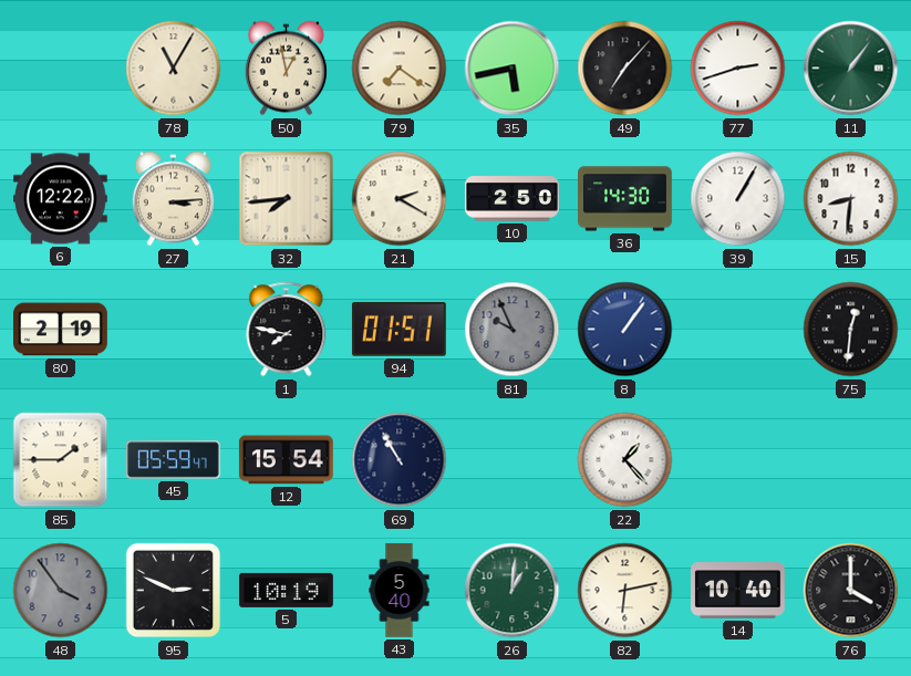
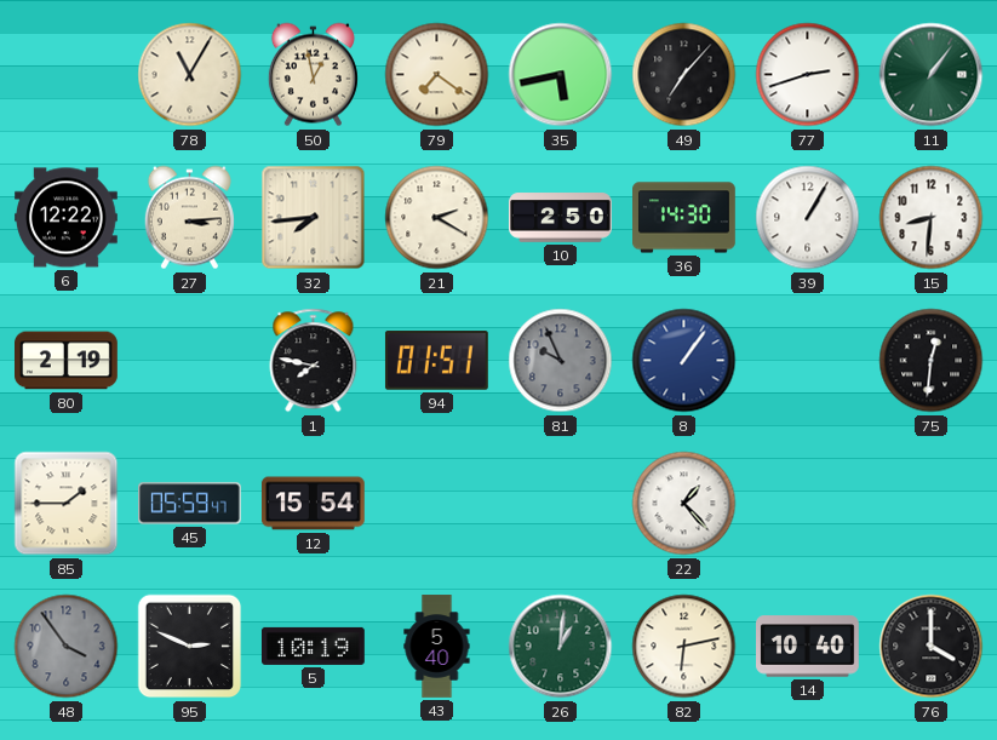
69: 10:55 -> none
